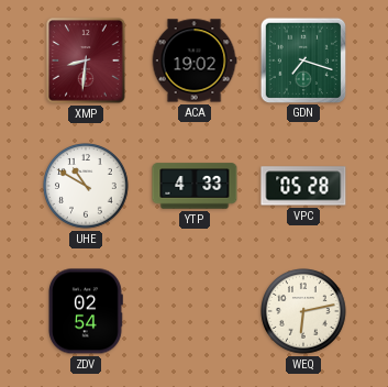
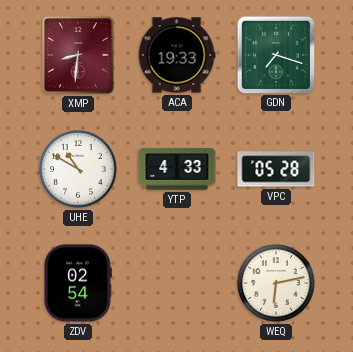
ACA: 19:02 -> 19:33
